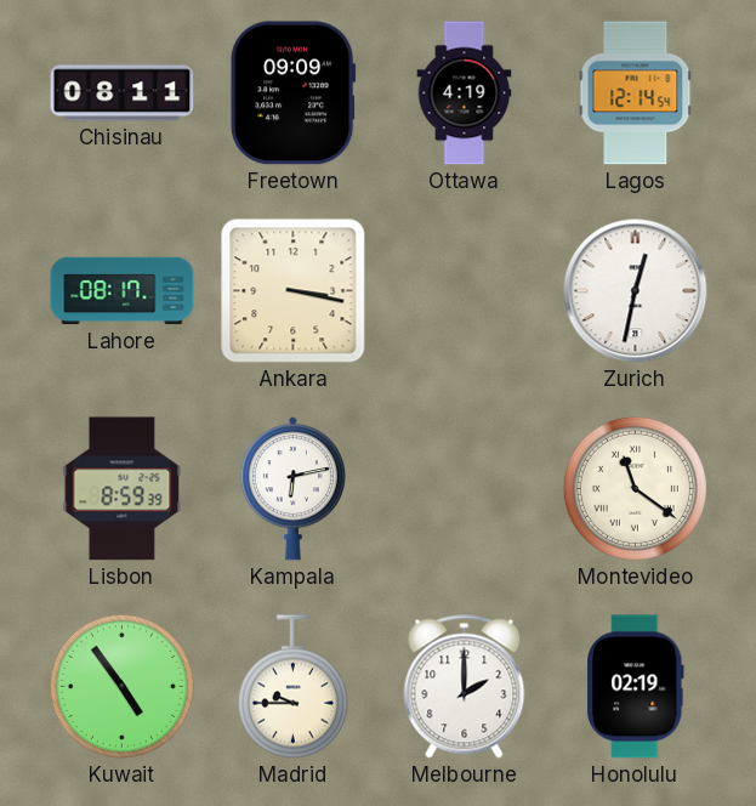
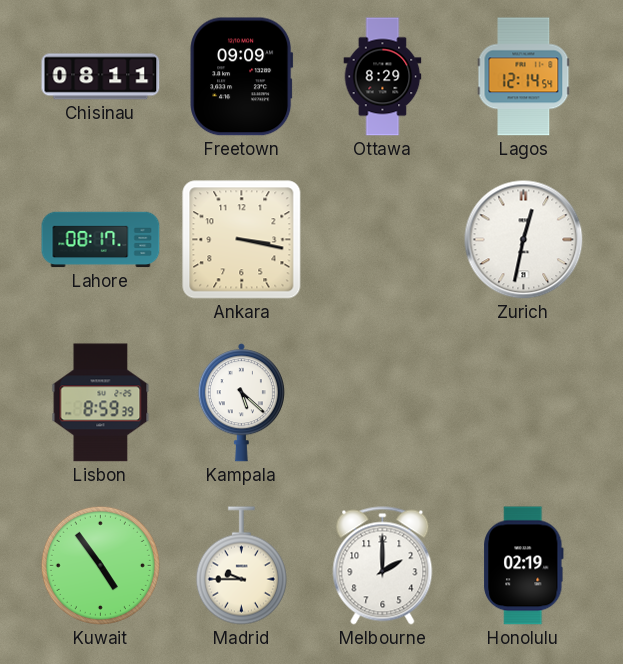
Ottawa: 4:19 -> 8:29
Kampala: 6:13 -> 5:22
Montevideo: 11:21 -> none
